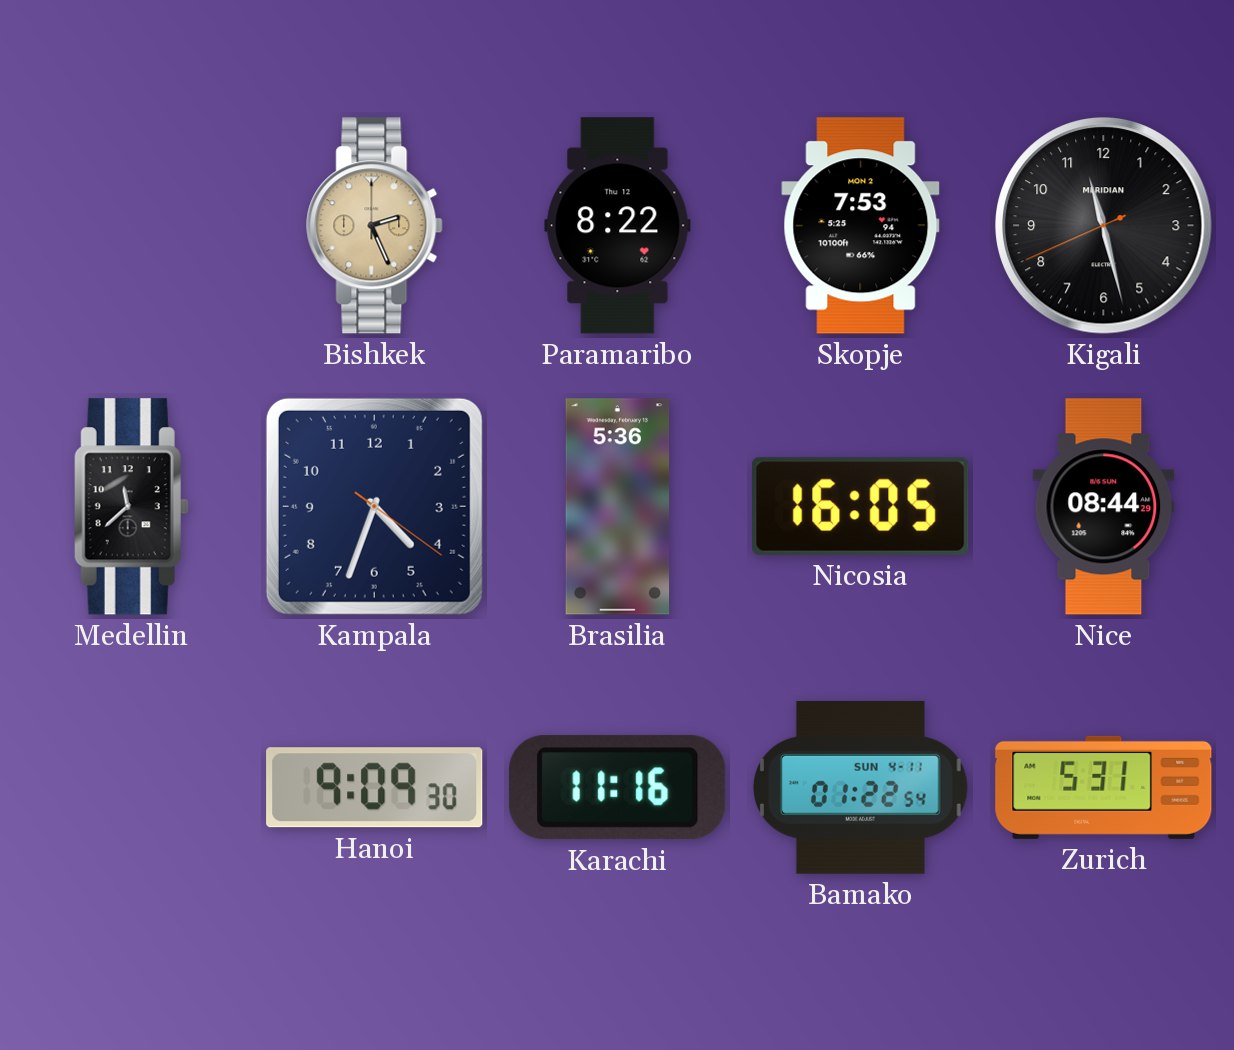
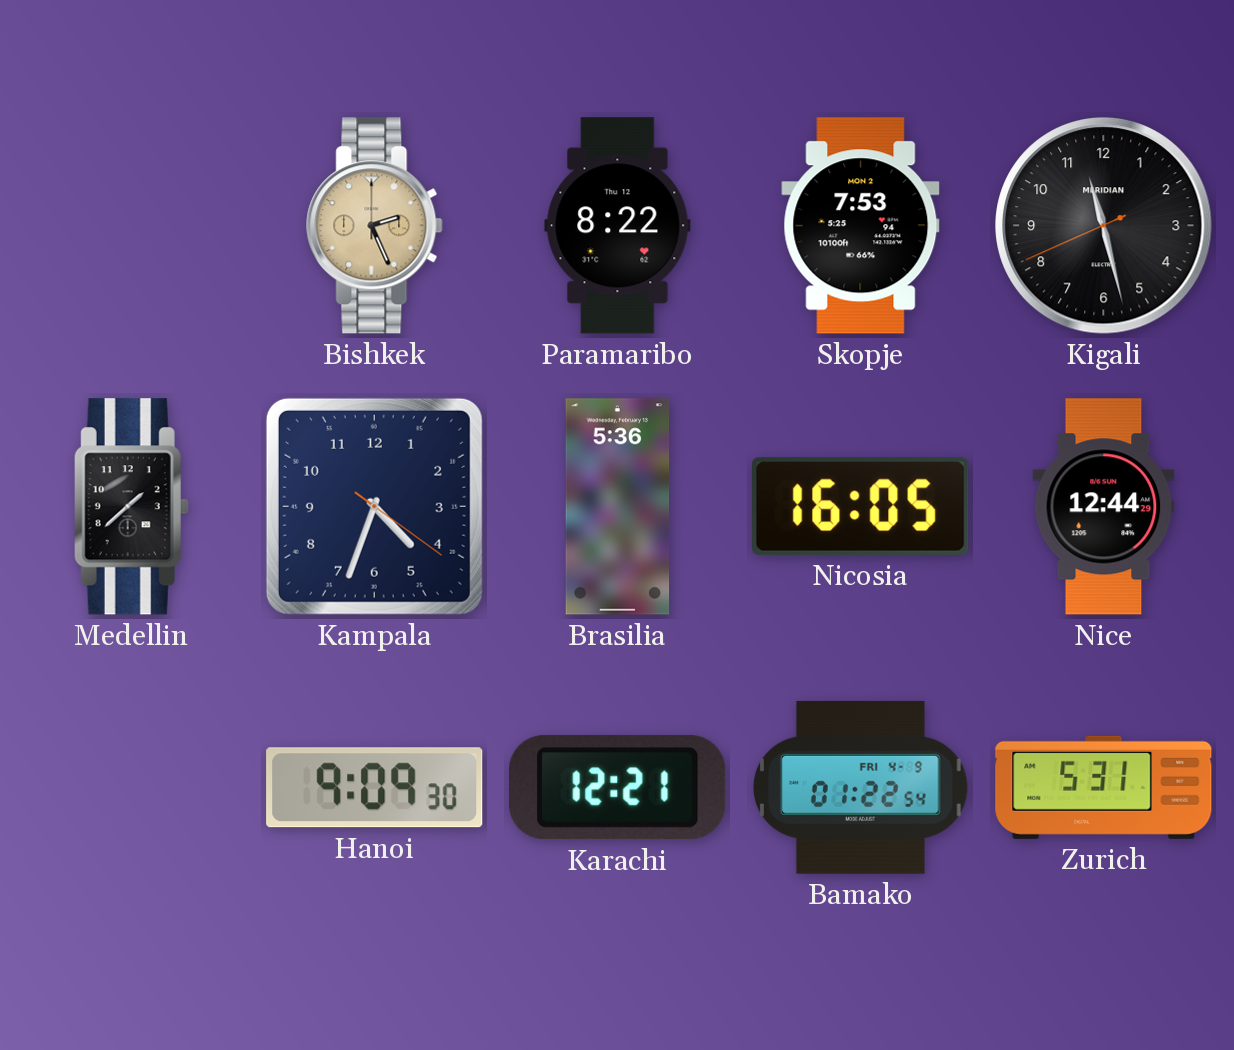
Medellin: 11:38 -> 1:38
Nice: 08:44 -> 12:44
Karachi: 11:16 -> 12:21
Bamako date: SUN 4-11 -> FRI 4-9
